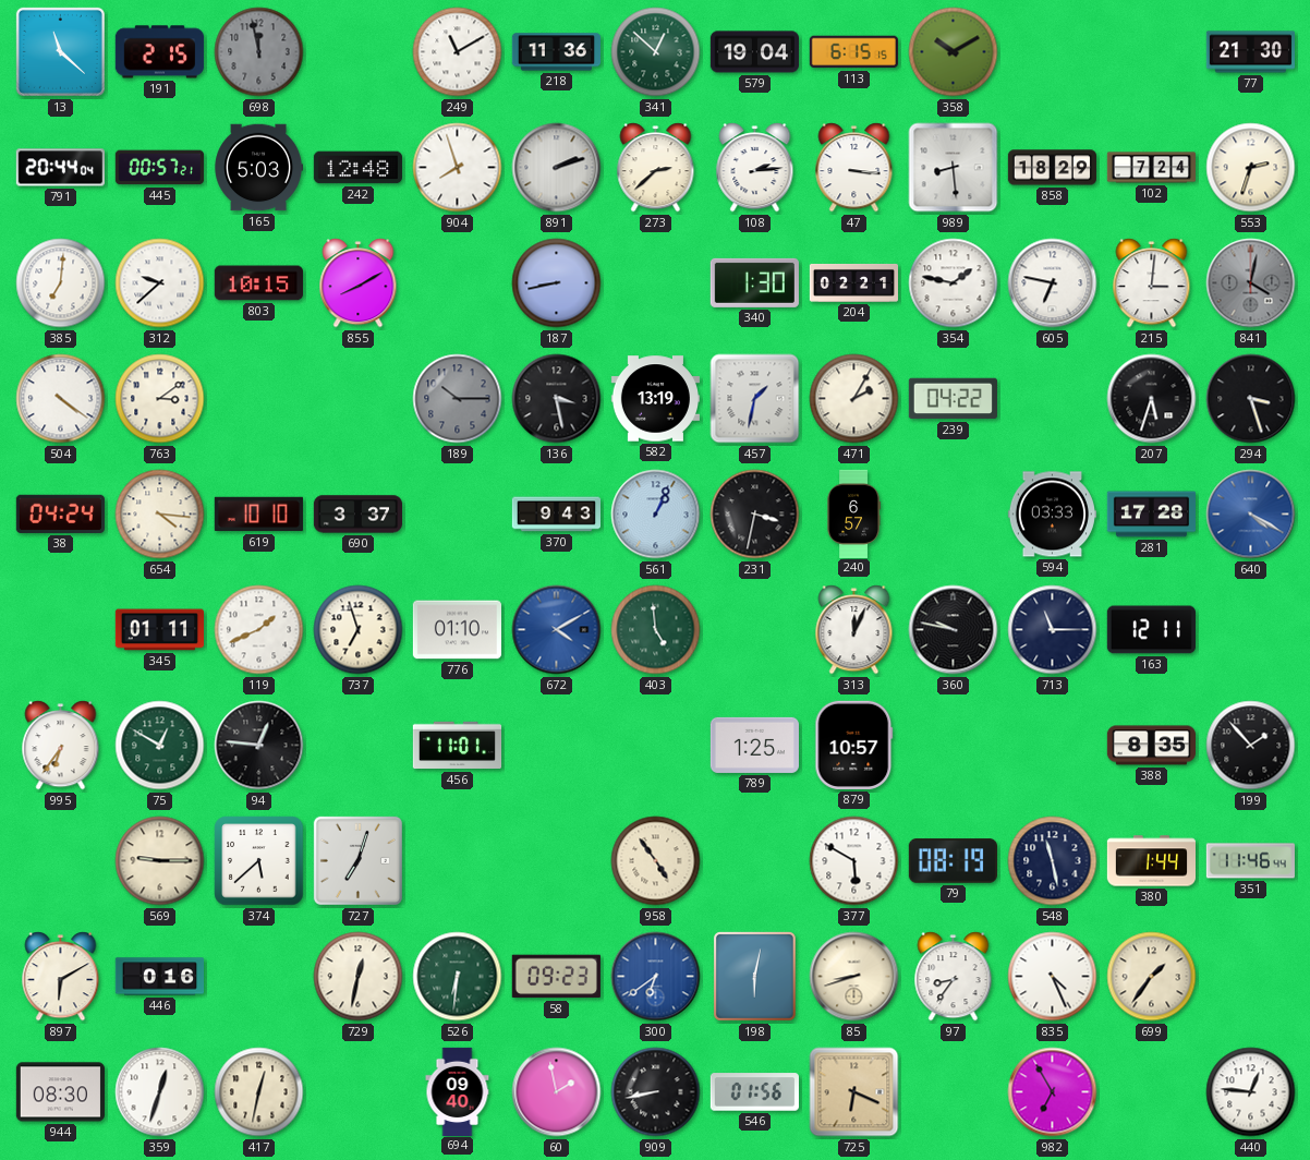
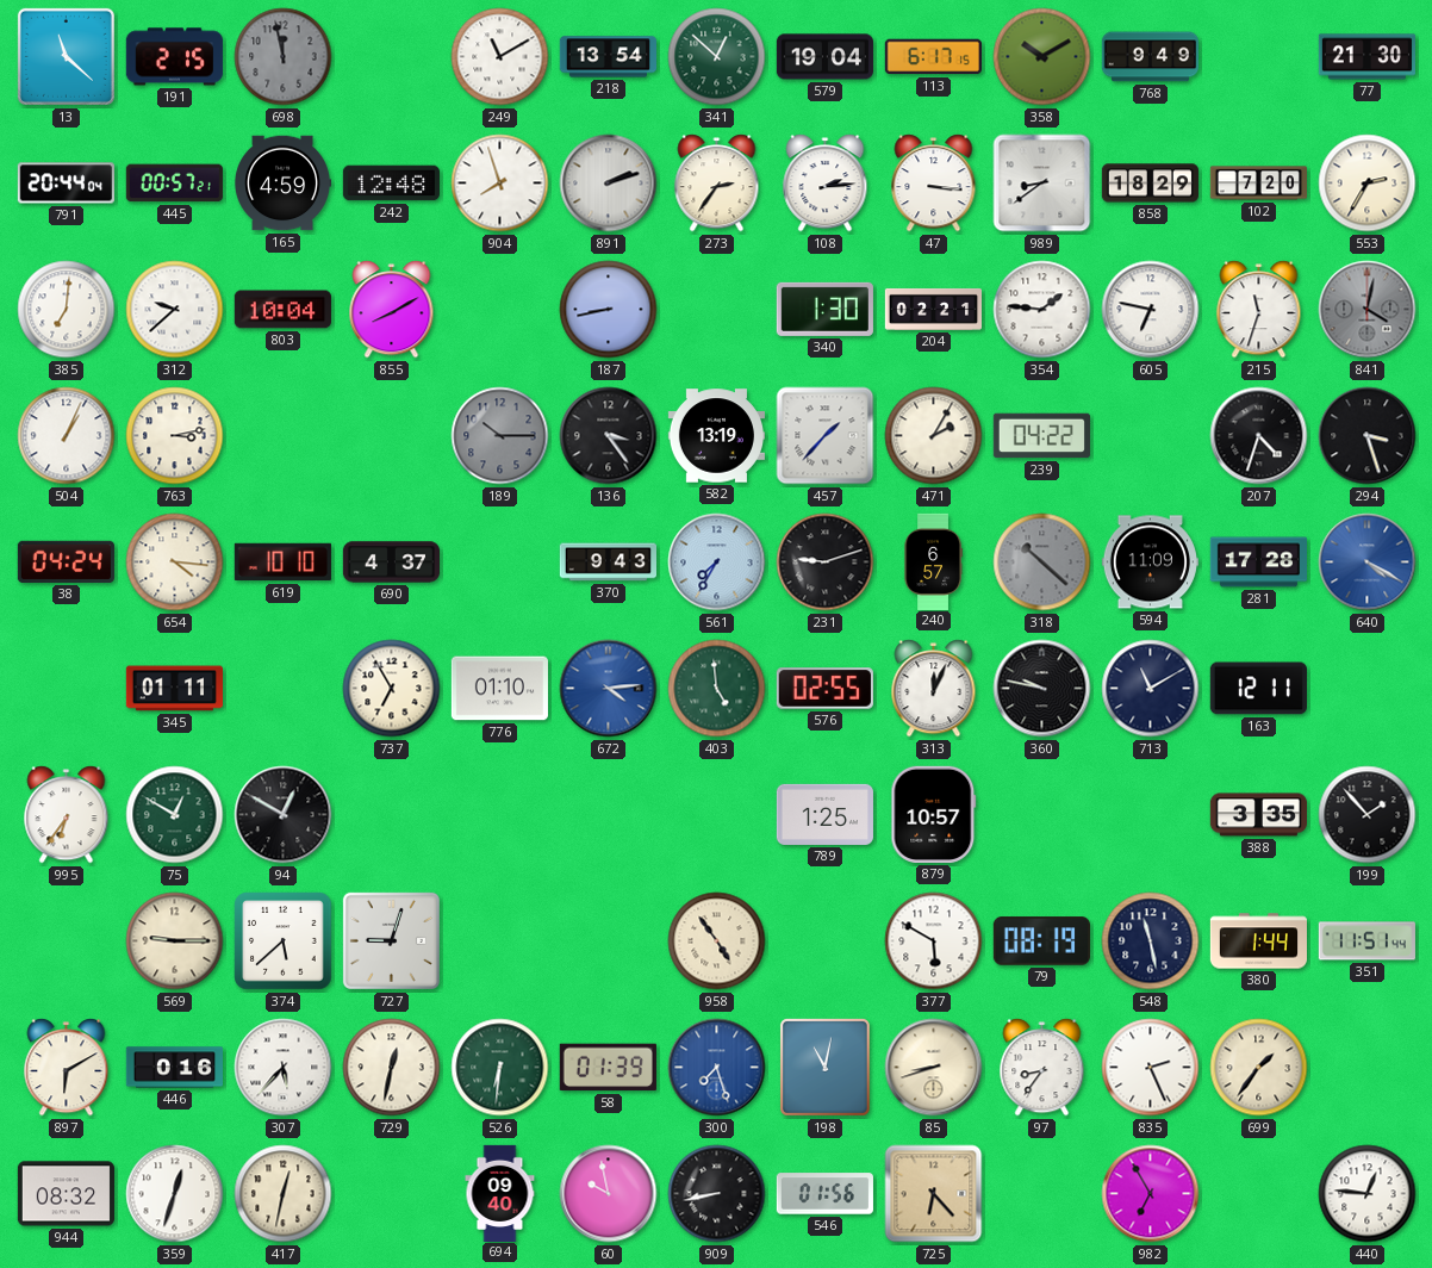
218: 11:36 -> 13:54
113: 6:15 -> 6:17
768: none -> 9:49
165: 5:03 -> 4:59
273: 2:38 -> 2:36
989: 8:29 -> 8:39
102: 7:24 -> 7:20
553: 2:33 -> 2:35
803: 10:15 -> 10:04
354: 1:47 -> 1:46
215: 3:01 -> 11:33
504: 4:21 -> 1:04
763: 3:09 -> 3:13
136: 3:28 -> 3:24
457: 1:32 -> 1:37
207: 5:33 -> 4:33
690: 3:37 -> 4:37
561: 1:04 -> 7:35
231: 3:32 -> 9:12
318: none -> 10:22
594: 03:33 -> 11:09
119: 1:41 -> none
737: 6:57 -> 6:55
672: 4:10 -> 4:14
576: none -> 02:55
713: 11:15 -> 11:10
94: 12:46 -> 12:50
456: 11:01 -> none
388: 8:35 -> 3:35
727: 7:03 -> 9:03
351: 11:46 -> 11:51
307: none -> 5:37
58: 09:23 -> 01:39
300: 6:39 -> 7:27
198: 6:02 -> 11:02
835: 4:26 -> 2:26
944: 08:30 -> 08:32
60: 1:58 -> 9:58
725: 6:19 -> 6:23
